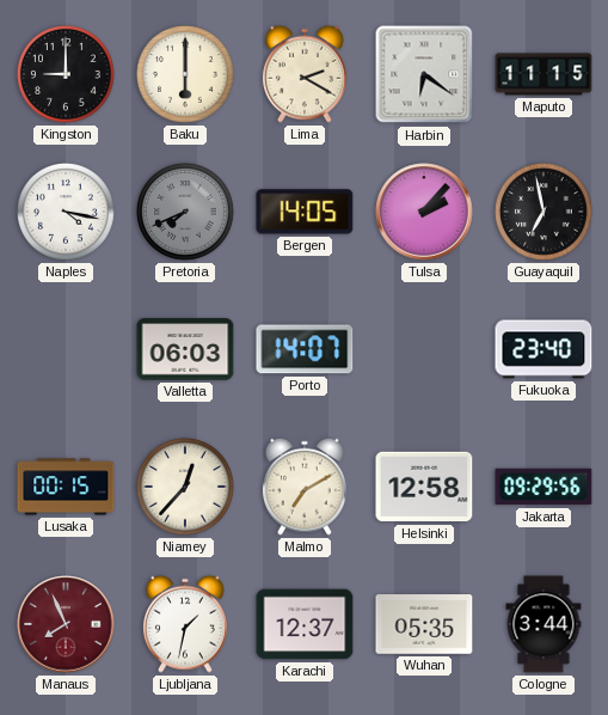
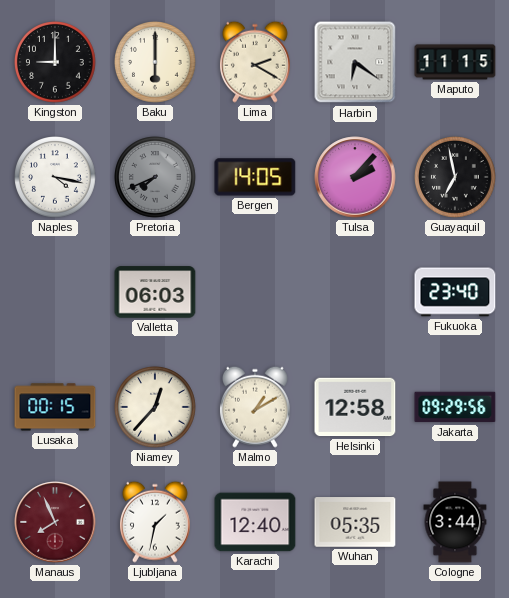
Porto: 14:07 -> none
Malmo: 7:10 -> 1:10
Karachi: 12:37 -> 12:40
